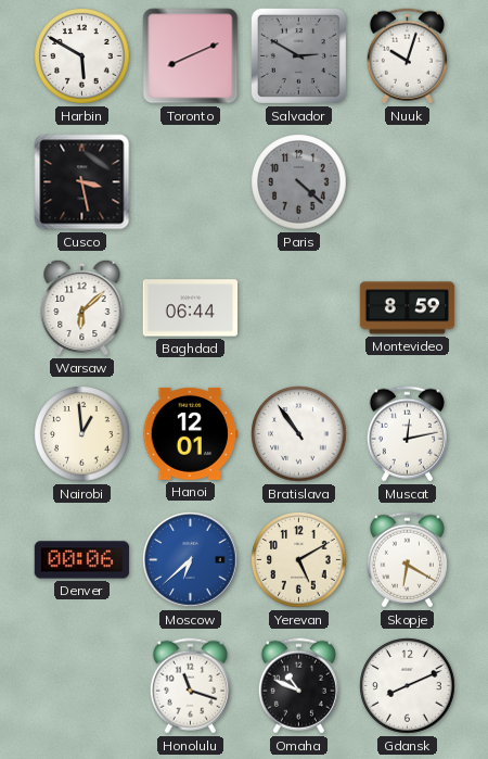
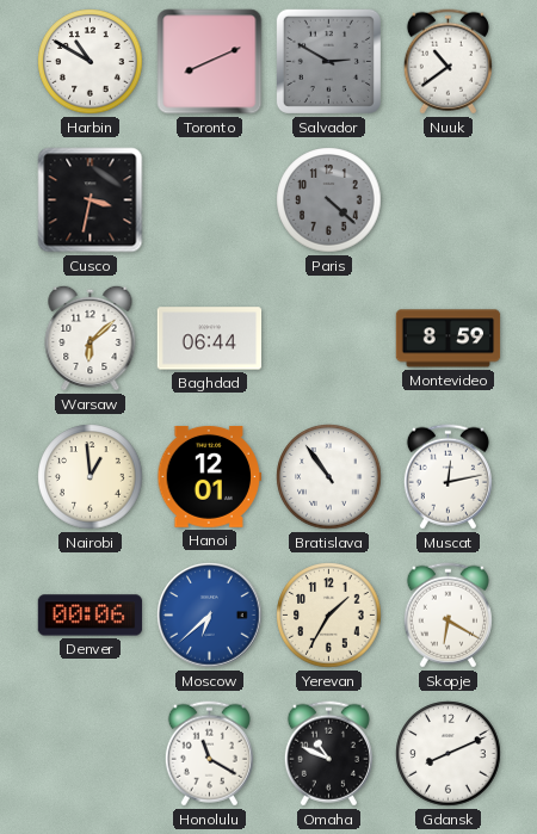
Harbin: 5:50 -> 10:50
Nuuk: 10:03 -> 10:39
Cusco: 3:28 -> 3:32
Yerevan: 5:10 -> 1:35
Honolulu: 11:18 -> 11:20
